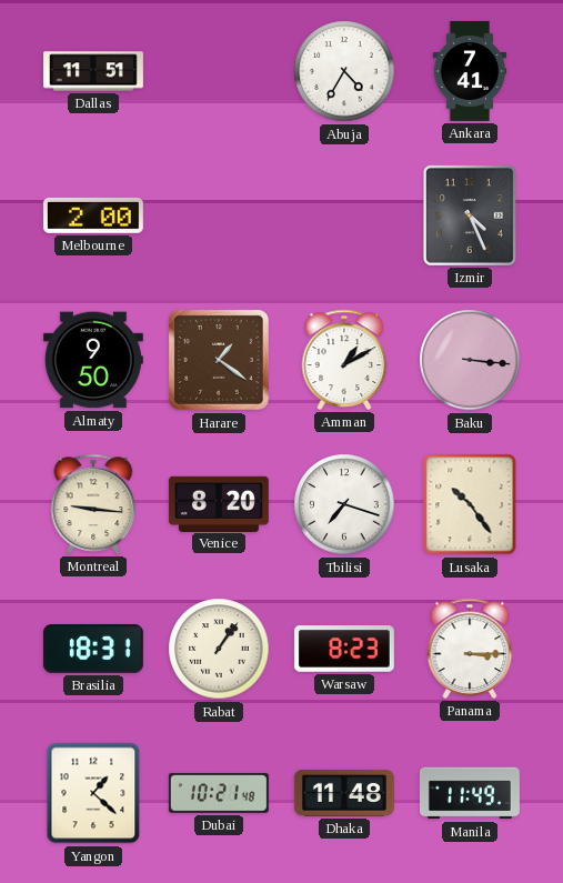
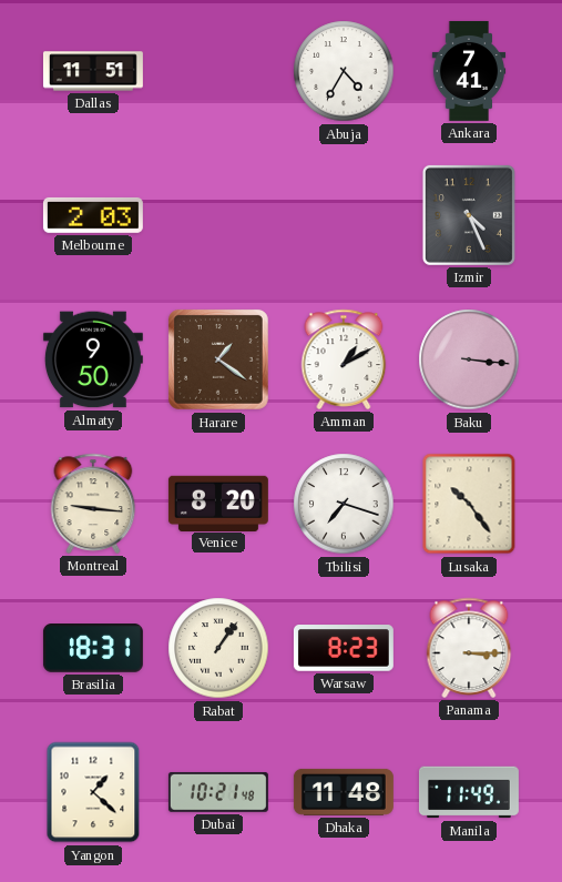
Melbourne: 2:00 -> 2:03
